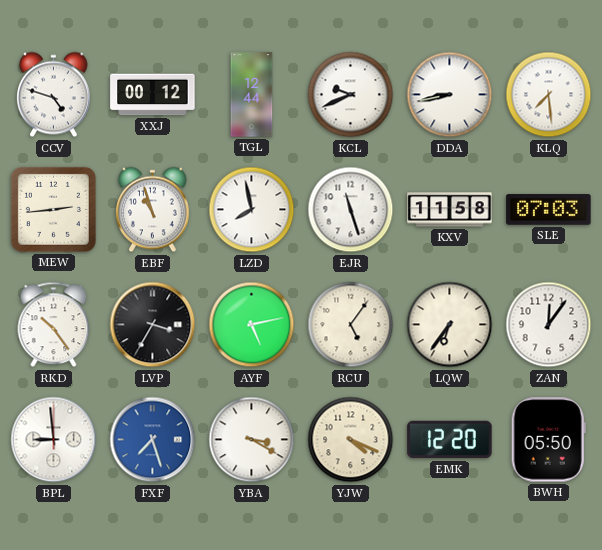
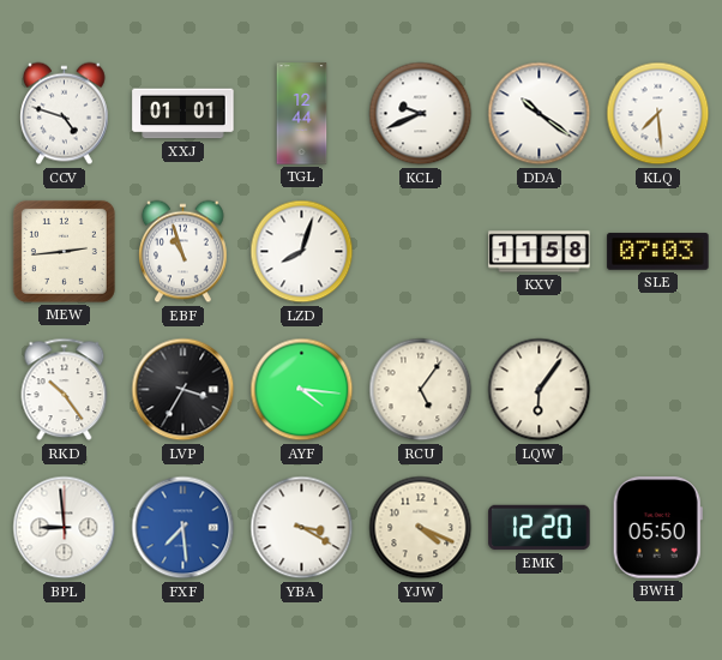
XXJ: 00:12 -> 01:01
DDA: 8:43 -> 10:21
LZD: 7:58 -> 8:03
EJR: 11:27 -> none
AYF: 5:13 -> 4:16
LQW: 6:36 -> 6:06
ZAN: 12:06 -> none
FXF: 7:27 -> 7:29
